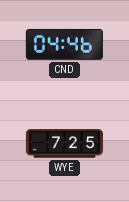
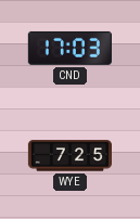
CND: 04:46 -> 17:03
